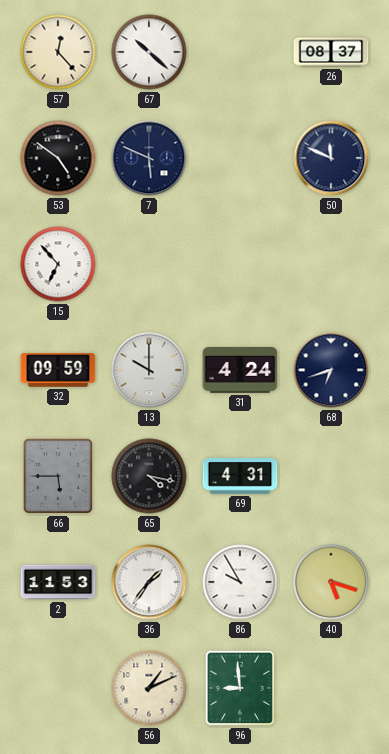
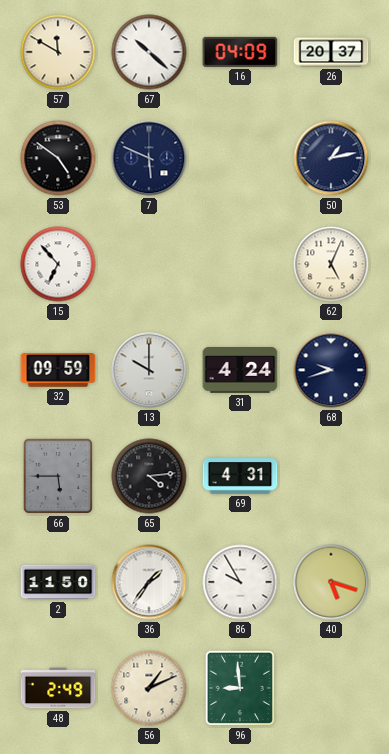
57: 12:23 -> 11:50
16: none -> 04:09
26: 08:37 -> 20:37
50: 11:49 -> 1:13
62: none -> 5:04
68: 6:42 -> 9:42
65: 4:17 -> 4:14
2: 11:53 -> 11:50
48: none -> 2:49
